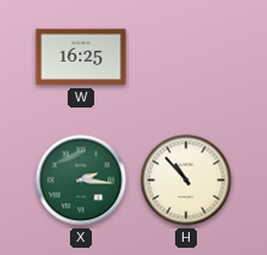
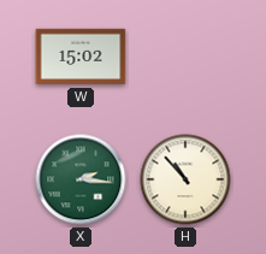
W: 16:25 -> 15:02
